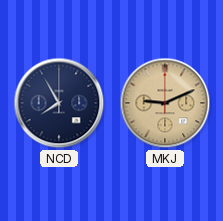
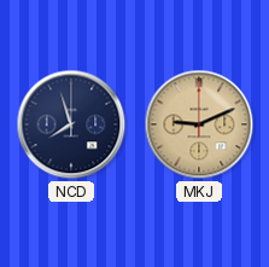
NCD: 7:55 -> 7:57
